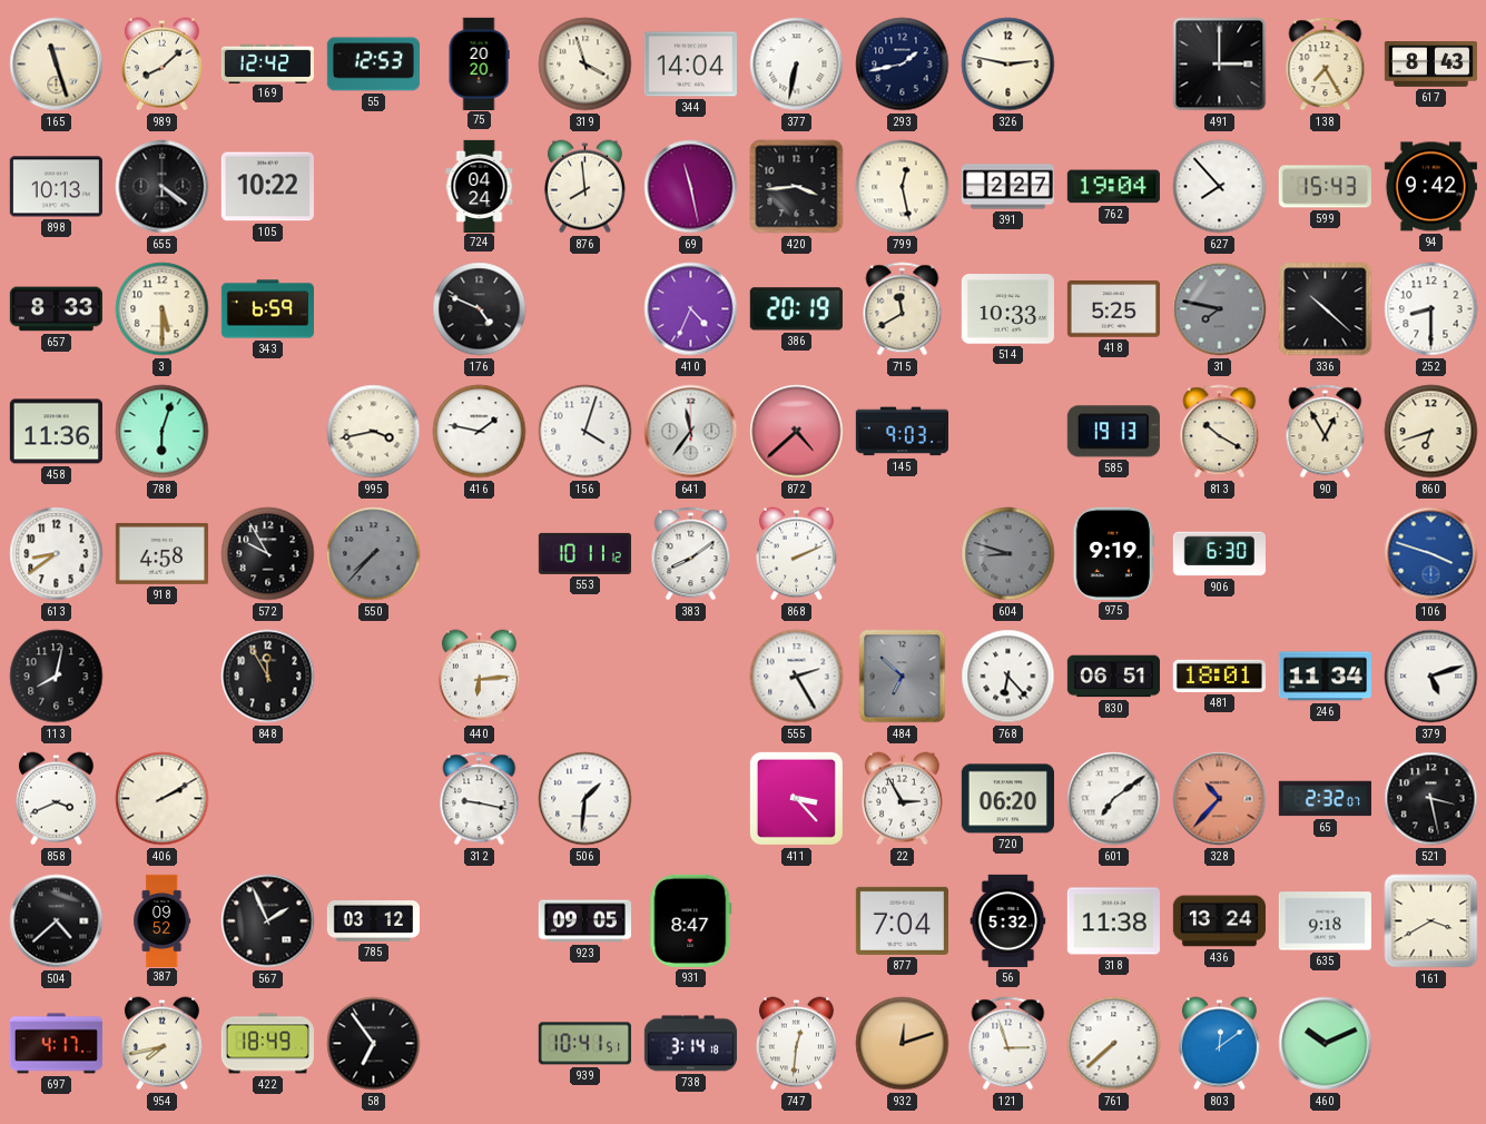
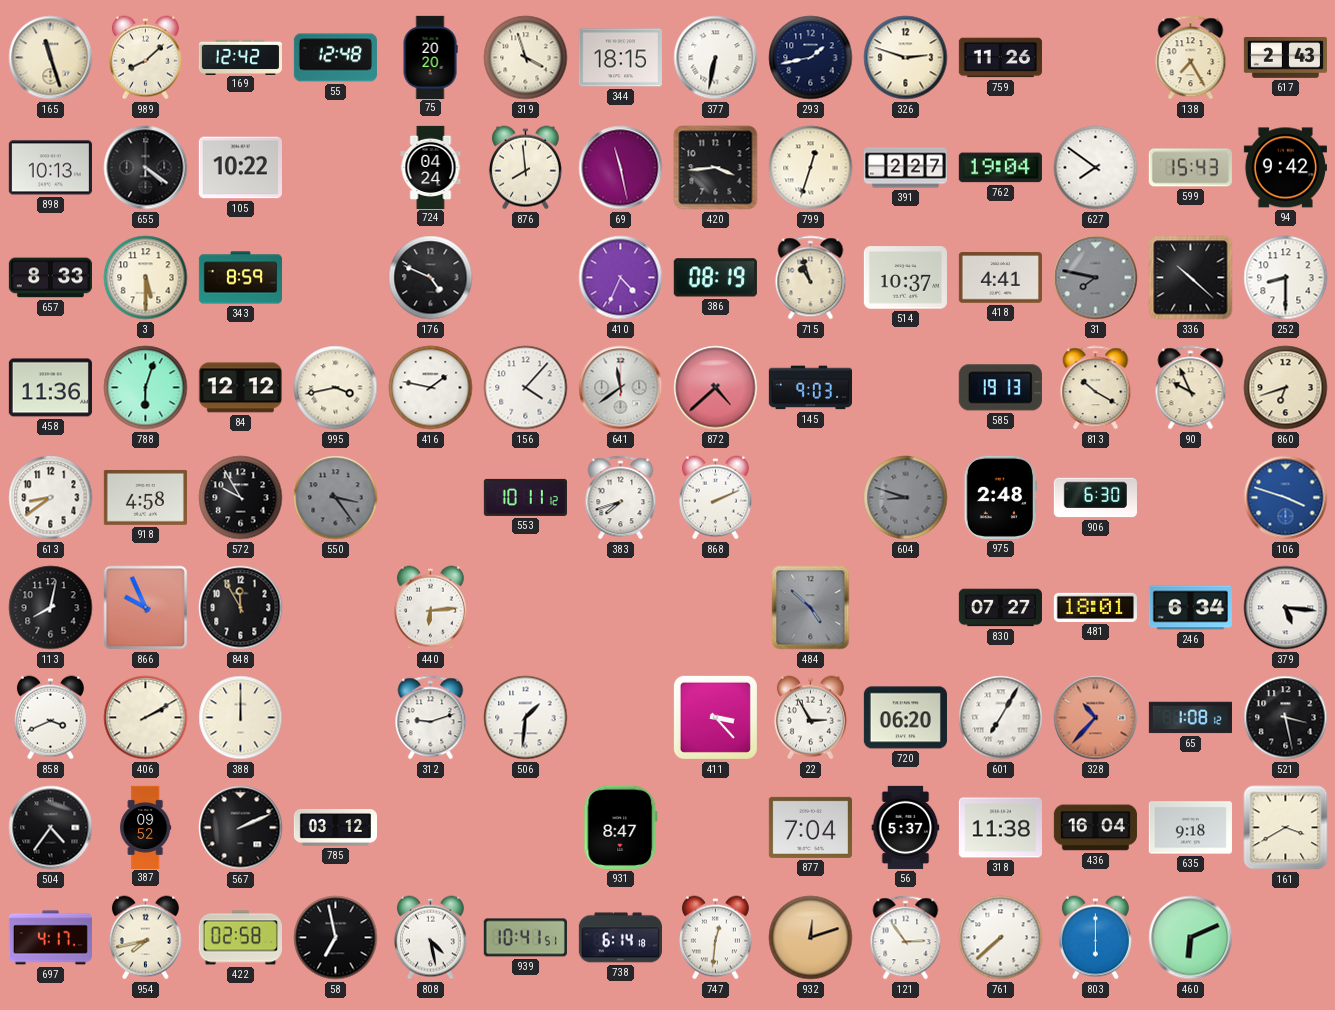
55: 12:53 -> 12:48
344: 14:04 -> 18:15
326: 2:47 -> 2:48
759: none -> 11:26
491: 3:00 -> none
617: 8:43 -> 2:43
799: 12:28 -> 12:33
627: 7:53 -> 7:51
343: 6:59 -> 8:59
386: 20:19 -> 08:19
715: 11:40 -> 10:57
514: 10:33 -> 10:37
418: 5:25 -> 4:41
84: none -> 12:12
156: 4:03 -> 4:07
641: 11:36 -> 11:39
90: 12:55 -> 9:56
550: 7:37 -> 3:24
383: 8:09 -> 7:42
975: 9:19 -> 2:48
866: none -> 9:56
555: 2:25 -> none
484: 6:52 -> 4:52
768: 6:23 -> none
830: 06:51 -> 07:27
246: 11:34 -> 6:34
379: 5:12 -> 5:16
388: none -> 12:00
312: 9:17 -> 9:12
601: 7:09 -> 7:05
65: 2:32 -> 1:08
504: 4:38 -> 4:36
567: 1:56 -> 2:11
923: 09:05 -> none
56: 5:32 -> 5:37
436: 13:24 -> 16:04
422: 18:49 -> 02:58
58: 6:54 -> 6:58
808: none -> 4:28
738: 3:14 -> 6:14
121: 2:57 -> 2:54
803: 12:09 -> 6:00
460: 10:11 -> 6:11
